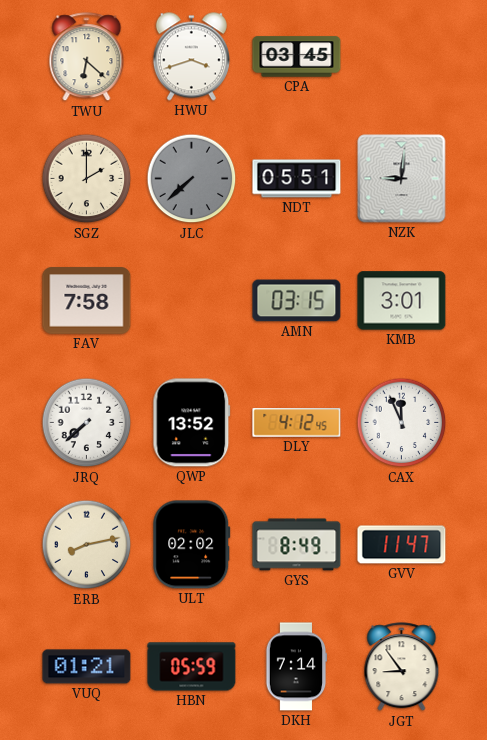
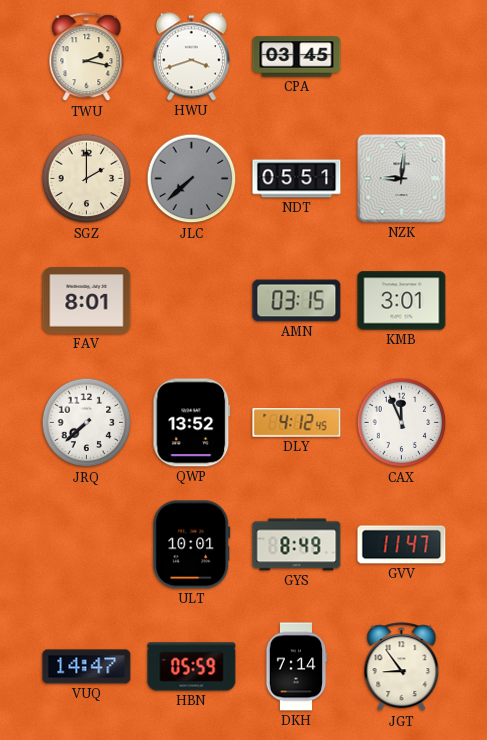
TWU: 6:22 -> 2:17
FAV: 7:58 -> 8:01
ERB: 8:13 -> none
ULT: 02:02 -> 10:01
VUQ: 01:21 -> 14:47
